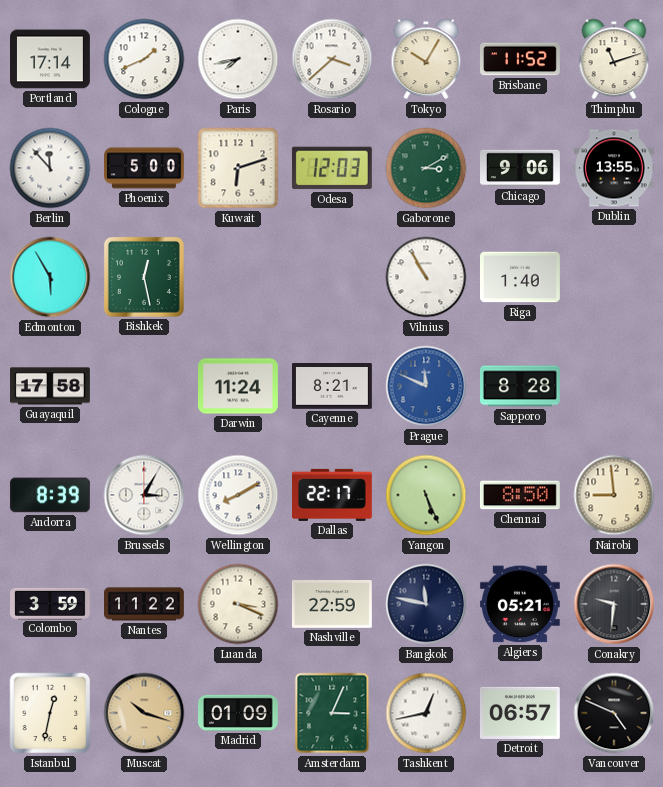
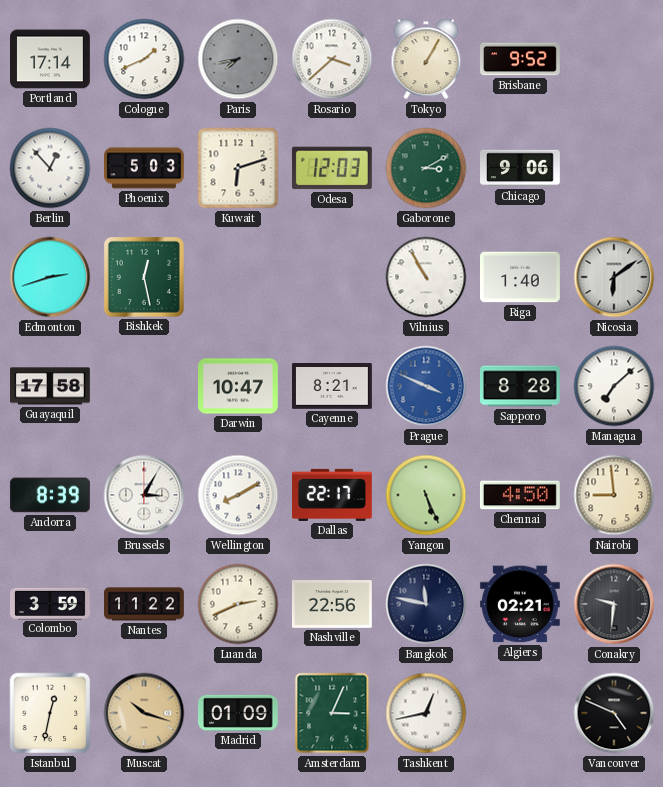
Paris dial: white -> grey
Tokyo: 10:05 -> 1:05
Brisbane: 11:52 -> 9:52
Thimphu: 11:12 -> none
Berlin: 11:53 -> 12:53
Phoenix: 5:00 -> 5:03
Dublin: 13:55 -> none
Edmonton: 5:55 -> 2:42
Nicosia: none -> 6:09
Darwin: 11:24 -> 10:47
Prague: 11:49 -> 3:49
Managua: none -> 7:08
Chennai: 8:50 -> 4:50
Luanda: 3:19 -> 2:41
Nashville: 22:59 -> 22:56
Algiers: 05:21 -> 02:21
Detroit: 06:57 -> none
